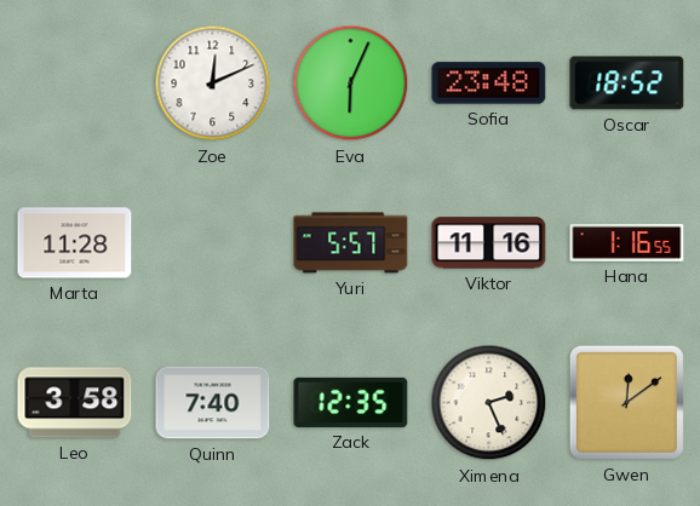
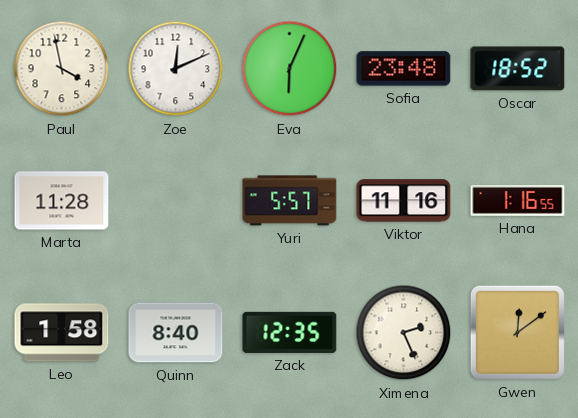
Paul: none -> 3:58
Leo: 3:58 -> 1:58
Quinn: 7:40 -> 8:40
